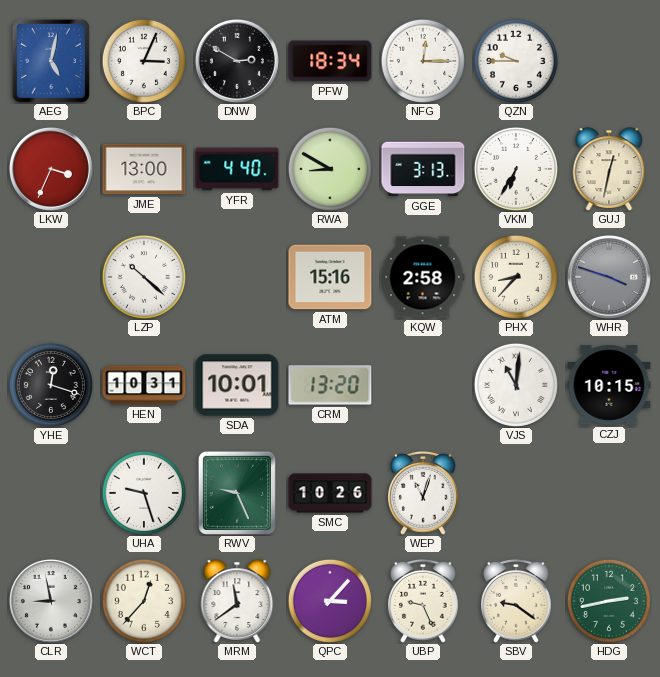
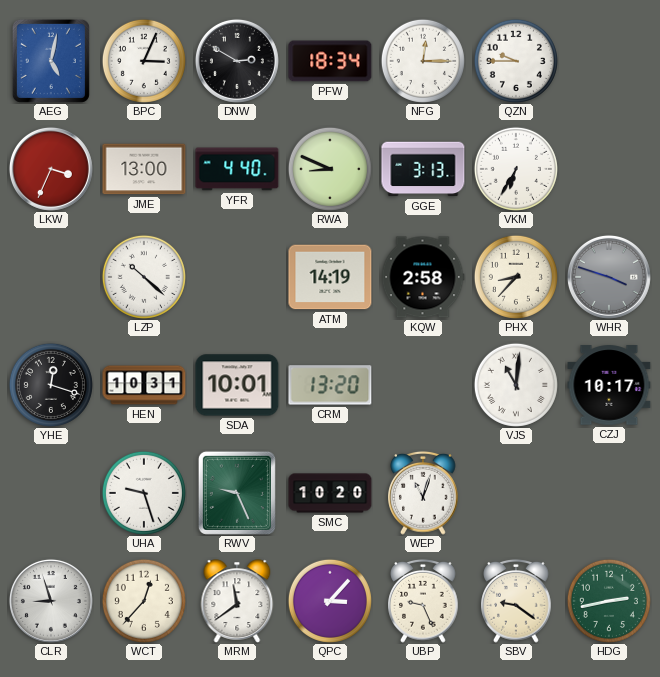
RWA: 8:50 -> 8:49
GUJ: 12:32 -> none
ATM: 15:16 -> 14:19
CZJ: 10:15 -> 10:17
SMC: 10:26 -> 10:20
CLR: 8:58 -> 8:57
